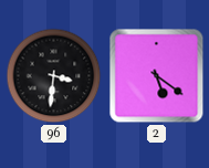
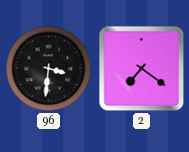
2: 5:21 -> 7:21
